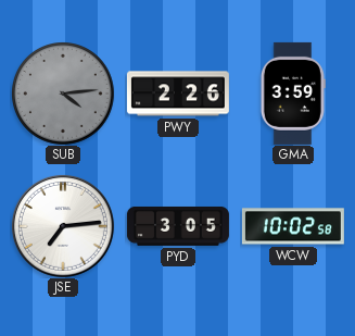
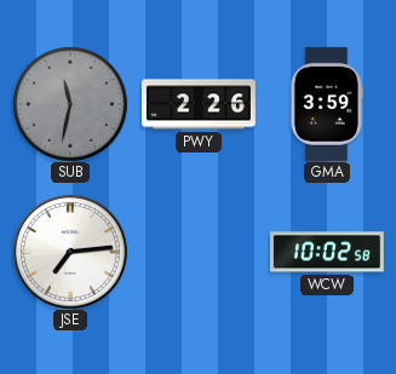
SUB: 4:14 -> 11:32
PYD: 3:05 -> none
